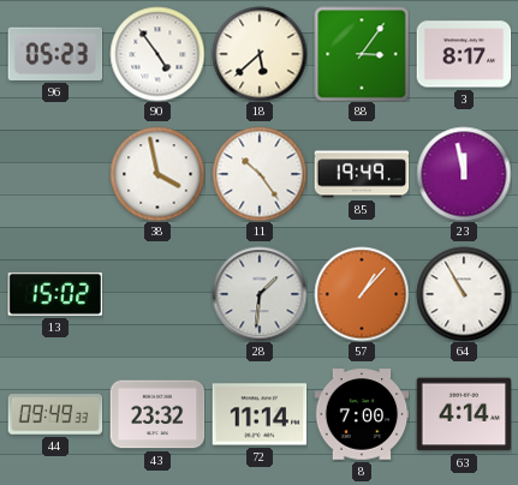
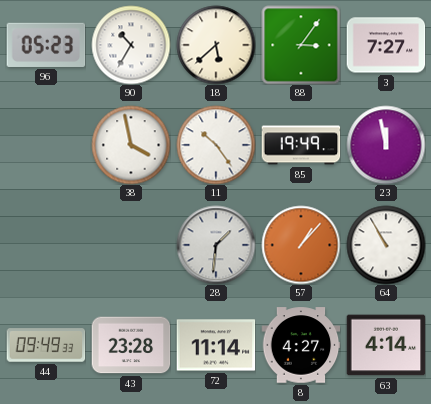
90: 4:54 -> 10:35
3: 8:17 -> 7:27
13: 15:02 -> none
43: 23:32 -> 23:28
8: 7:00 -> 4:27
